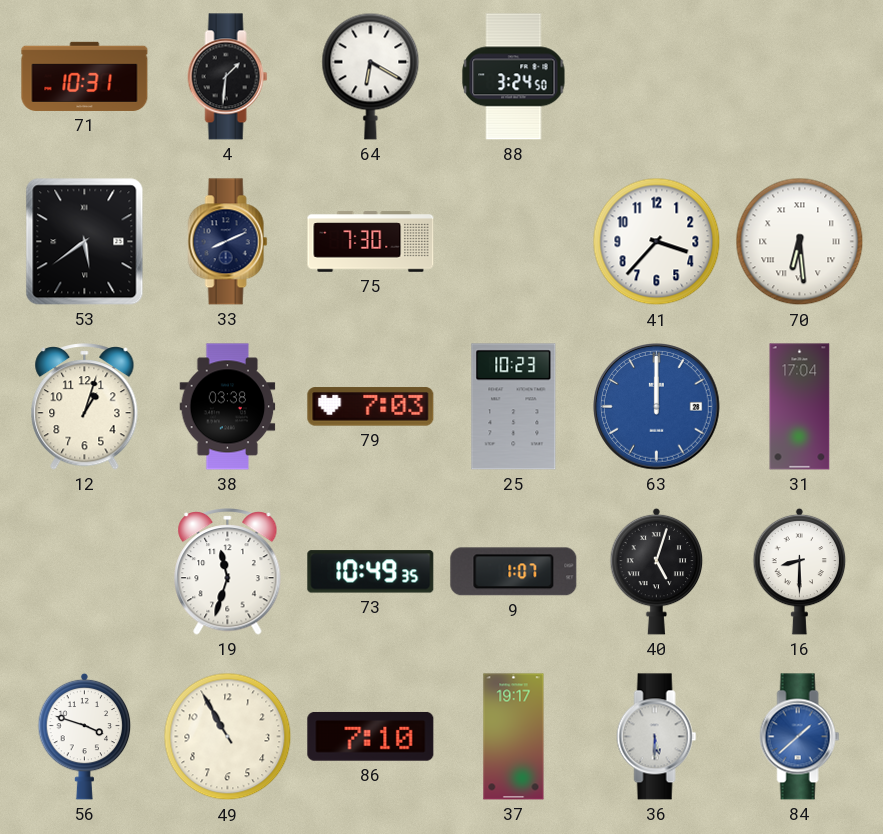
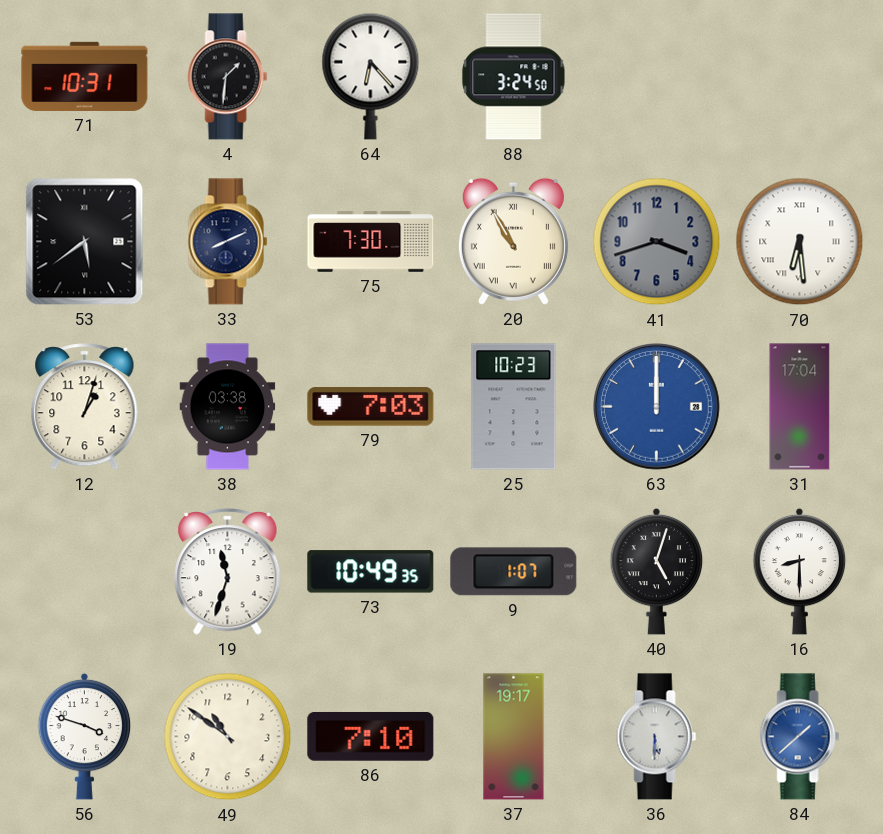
64: 6:20 -> 6:23
20: none -> 10:55
41: 3:37 -> 3:42
41 dial: white -> grey
49: 10:55 -> 10:51
